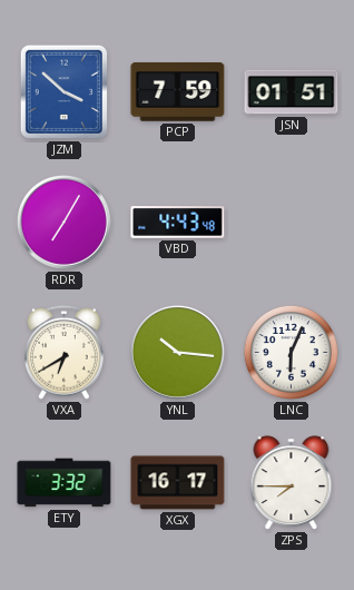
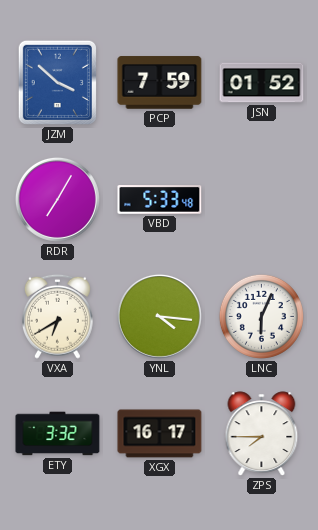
JSN: 01:51 -> 01:52
VBD: 4:43 -> 5:33
YNL: 10:16 -> 4:16
